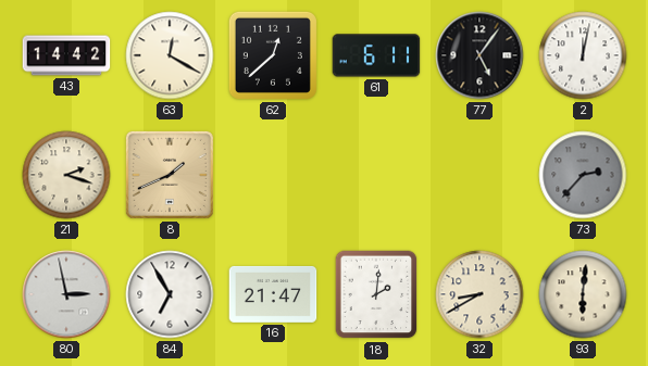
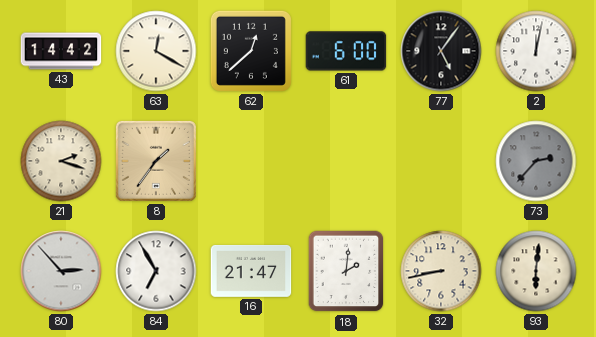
61: 6:11 -> 6:00
8: 1:41 -> 1:36
80: 2:58 -> 2:53
32: 8:40 -> 8:43
